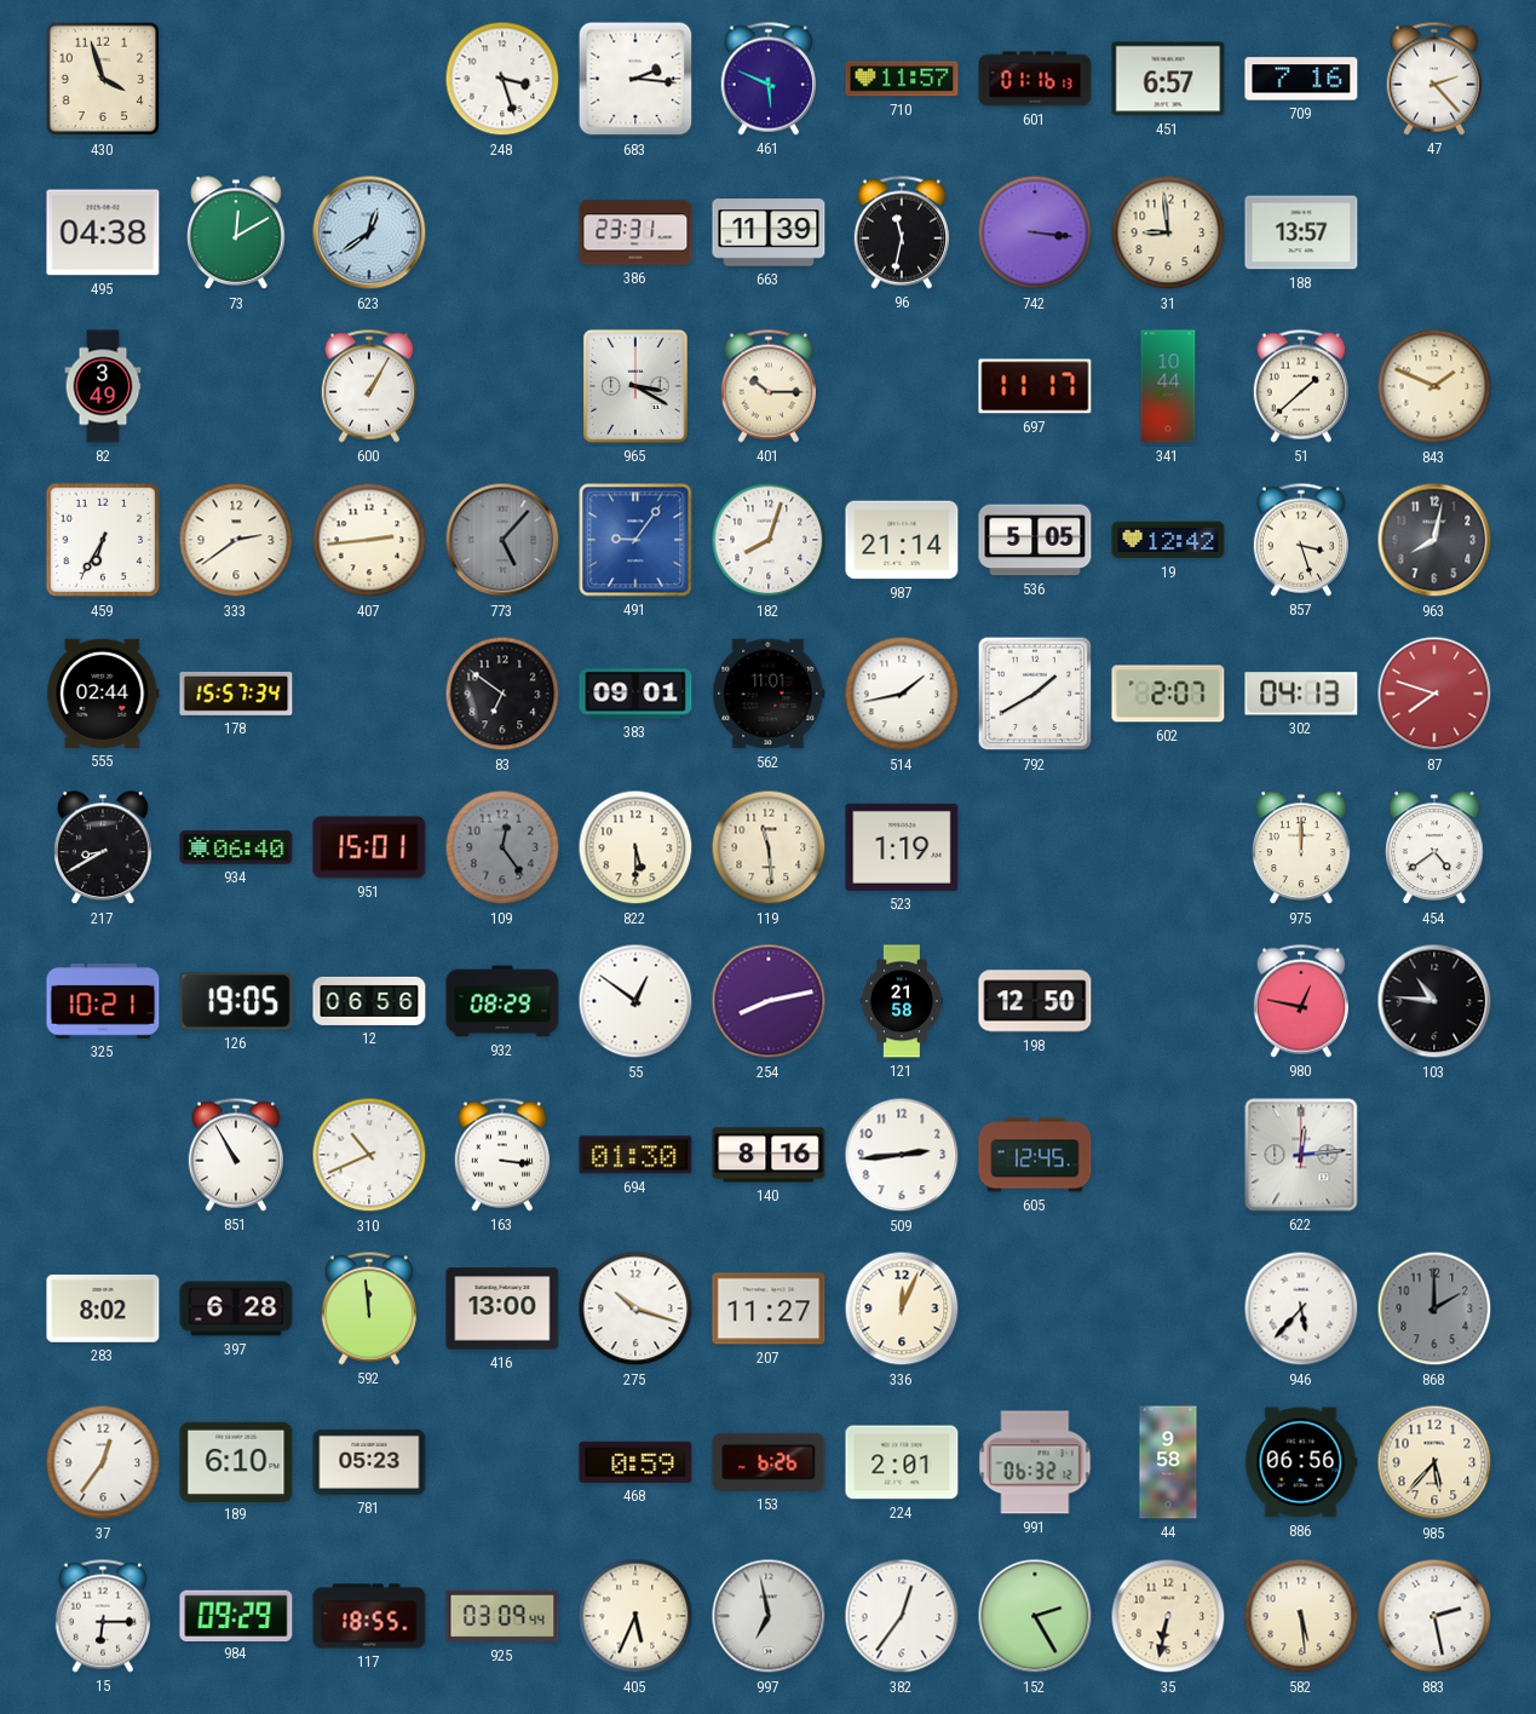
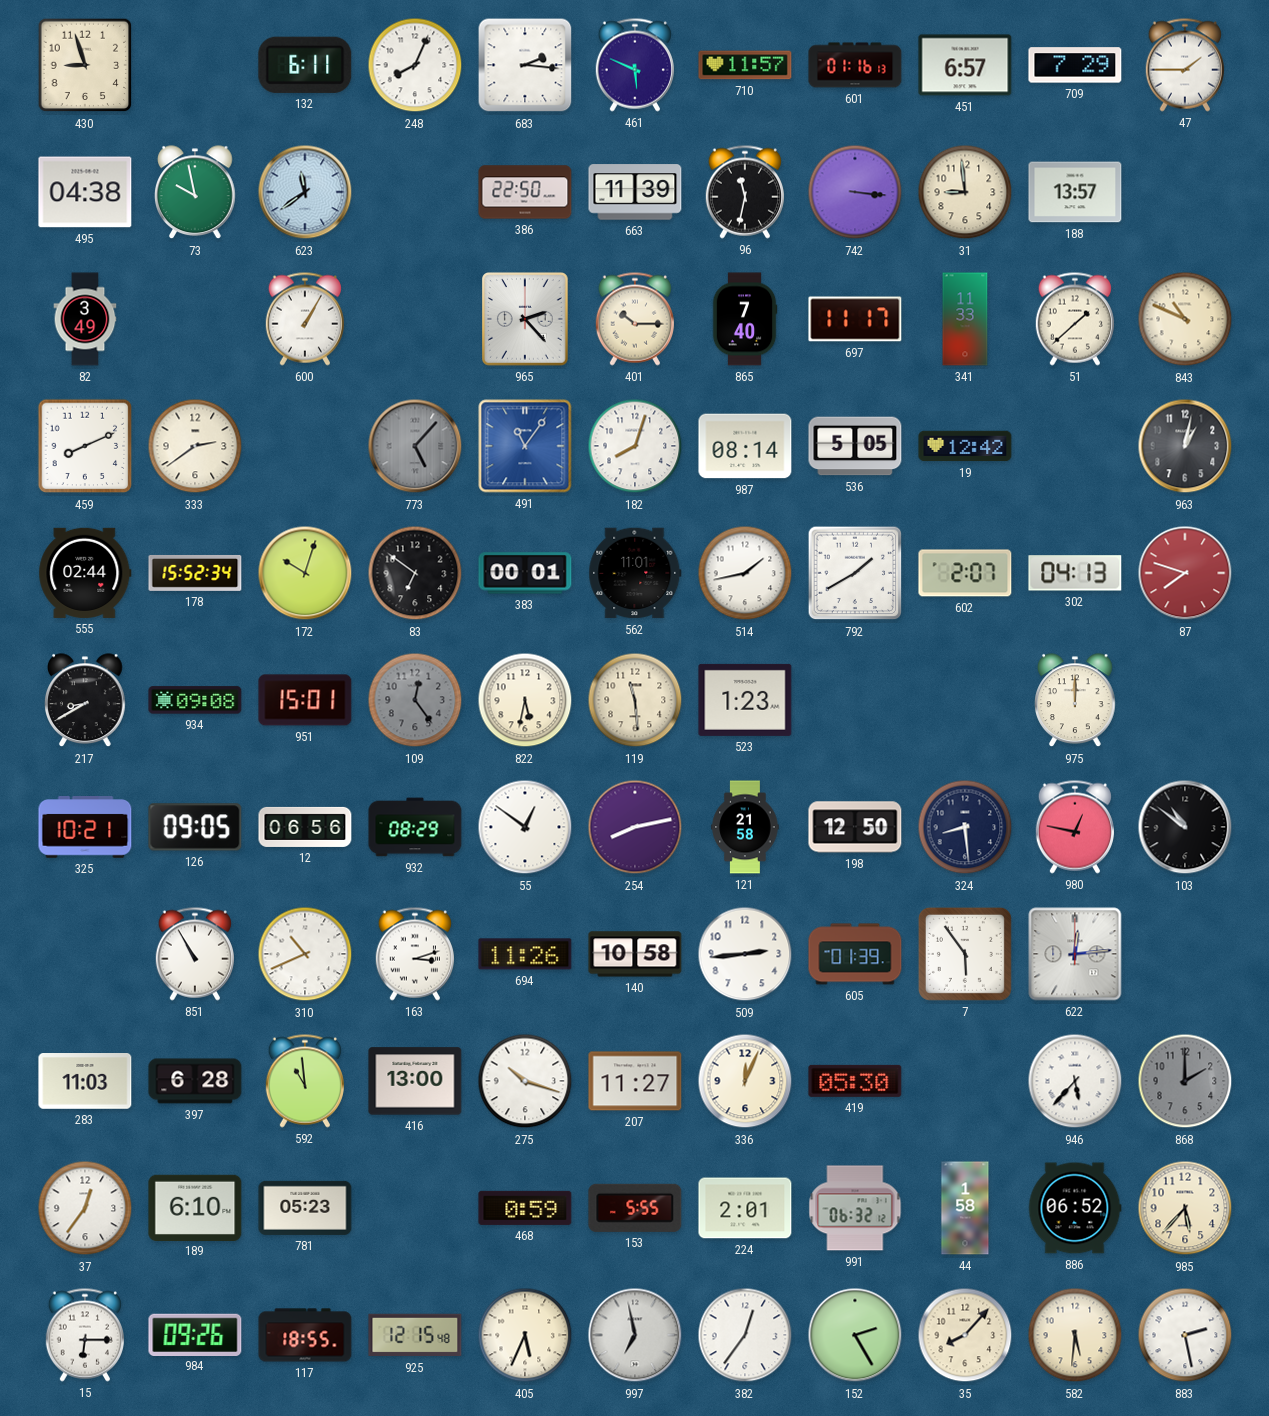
430: 3:57 -> 8:57
132: none -> 6:11
248: 3:27 -> 8:04
709: 7:16 -> 7:29
47: 2:23 -> 1:45
73: 12:10 -> 9:58
623: 12:39 -> 11:39
386: 23:31 -> 22:50
965: 3:20 -> 2:23
865: none -> 7:40
341: 10:44 -> 11:33
843: 1:49 -> 10:49
459: 6:35 -> 8:11
407: 2:44 -> none
491: 9:06 -> 11:06
987: 21:14 -> 08:14
857: 3:27 -> none
963: 8:02 -> 1:02
178: 15:57 -> 15:52
172: none -> 10:03
383: 09:01 -> 00:01
934: 06:40 -> 09:08
822: 5:30 -> 5:32
523: 1:19 -> 1:23
454: 4:39 -> none
126: 19:05 -> 09:05
324: none -> 8:29
103: 10:46 -> 10:51
163: 3:16 -> 3:12
694: 01:30 -> 11:26
140: 8:16 -> 10:58
605: 12:45 -> 01:39
7: none -> 5:54
283: 8:02 -> 11:03
592: 11:59 -> 10:59
419: none -> 05:30
153: 6:26 -> 5:55
44: 9:58 -> 1:58
886: 06:56 -> 06:52
984: 09:29 -> 09:26
925: 03:09 -> 12:15
35: 6:32 -> 8:07
582: 5:29 -> 5:31
